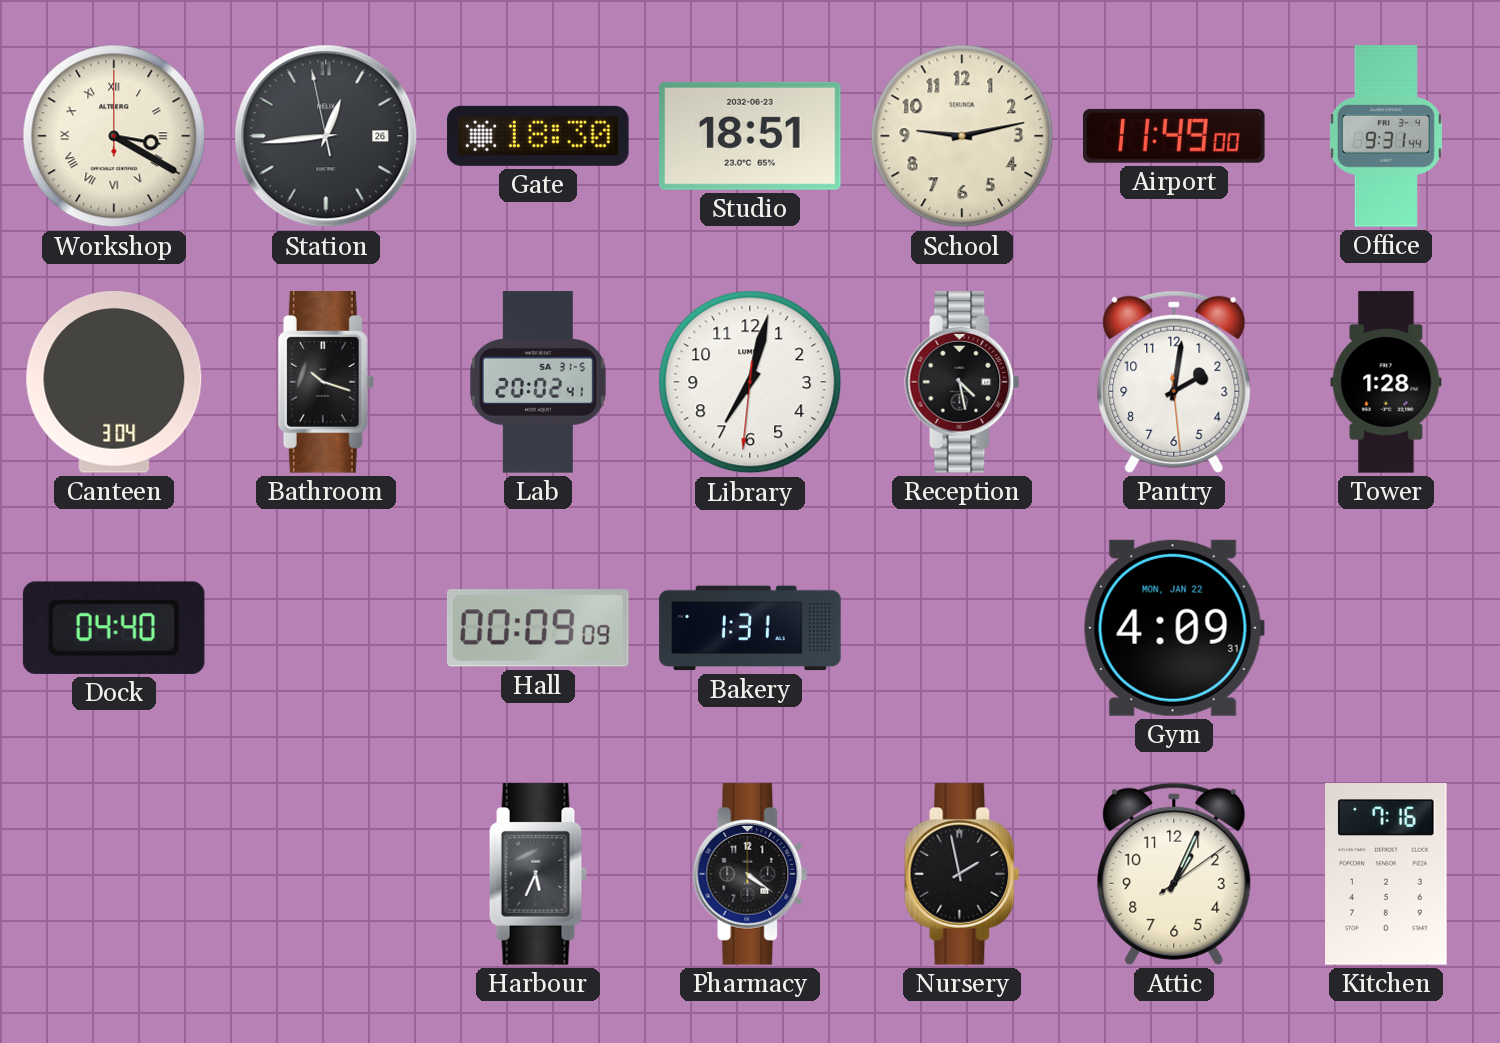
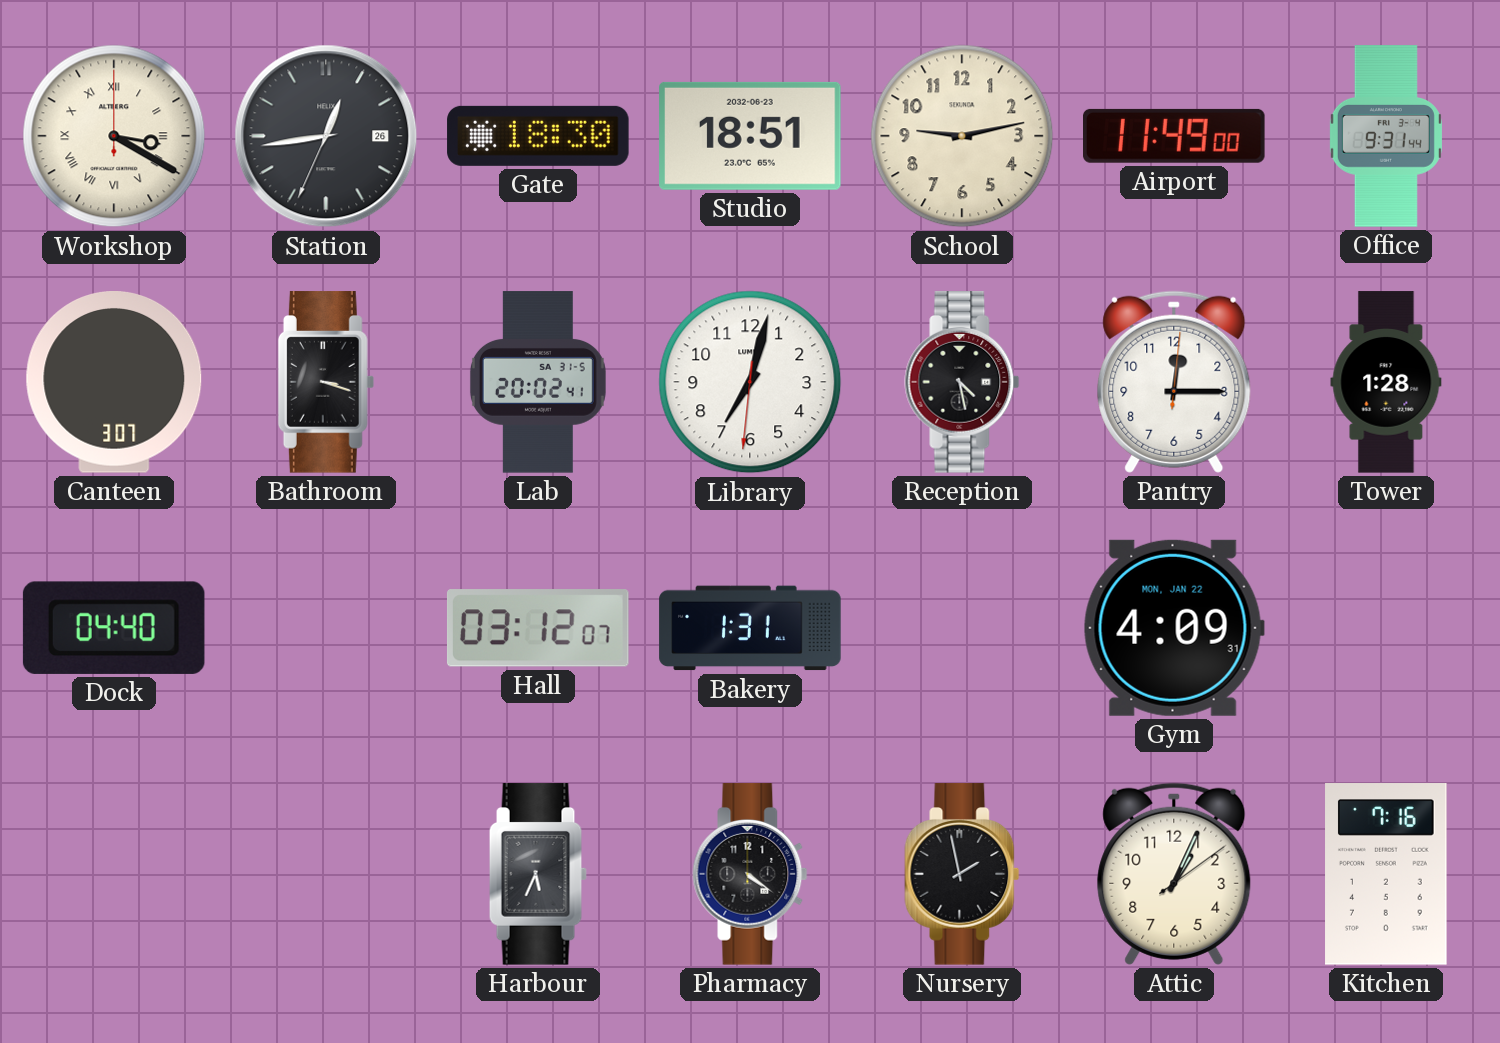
Station: 12:43:58 -> 12:43:34
Canteen: 3:04 -> 3:07
Bathroom: 10:18 -> 3:18
Pantry: 2:01 -> 12:15
Hall: 00:09 -> 03:12
